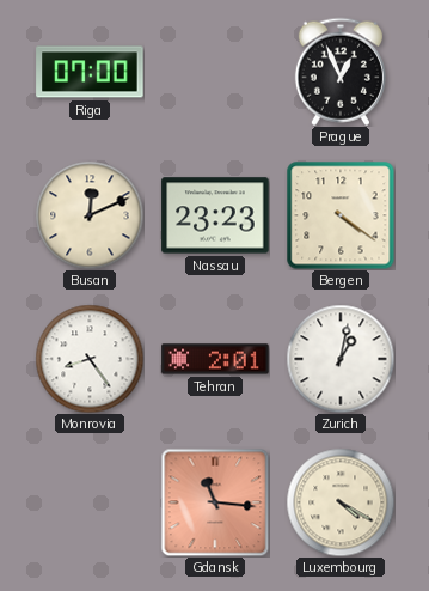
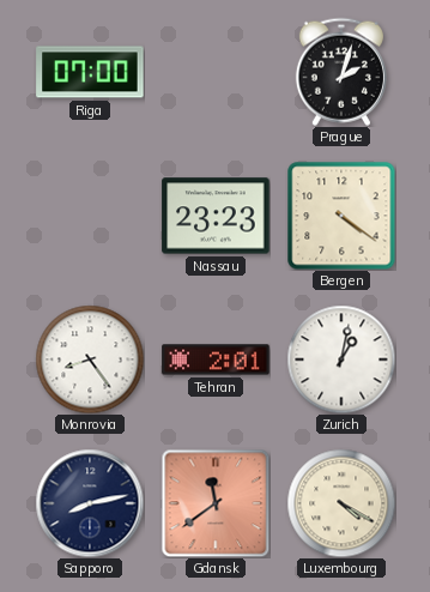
Prague: 12:56 -> 2:03
Busan: 12:11 -> none
Sapporo: none -> 8:13
Gdansk: 11:16 -> 11:39
